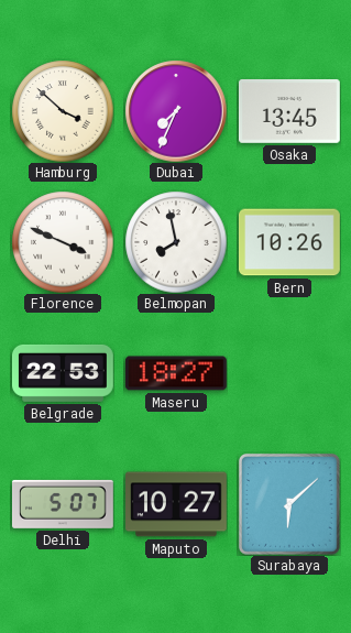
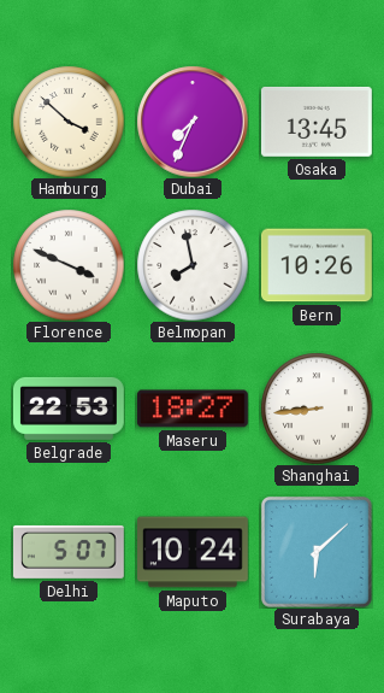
Shanghai: none -> 8:44
Maputo: 10:27 -> 10:24
